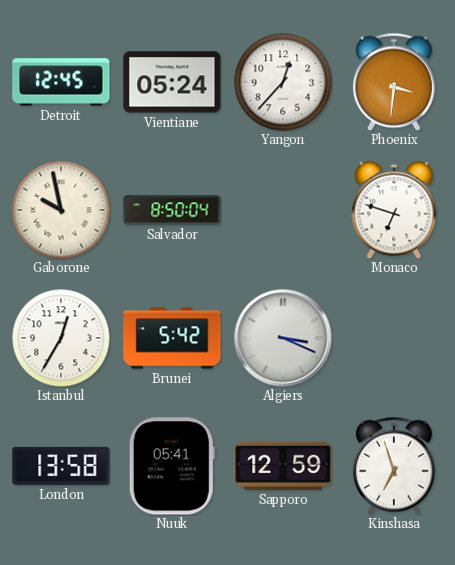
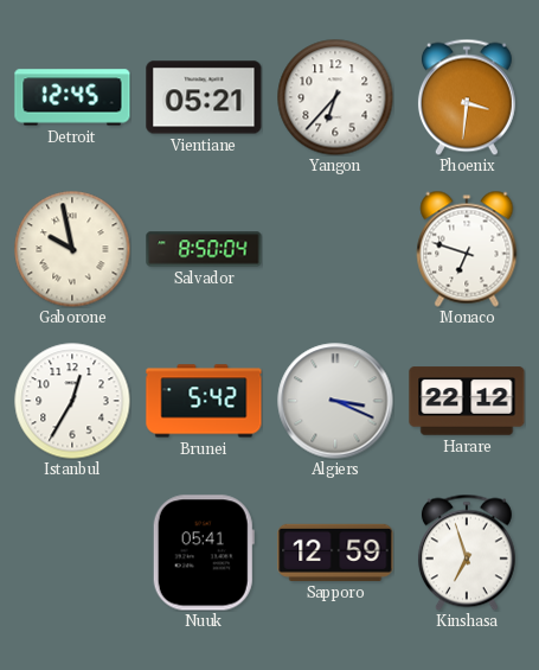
Vientiane: 05:24 -> 05:21
Yangon: 12:37 -> 6:37
Harare: none -> 22:12
London: 13:58 -> none
